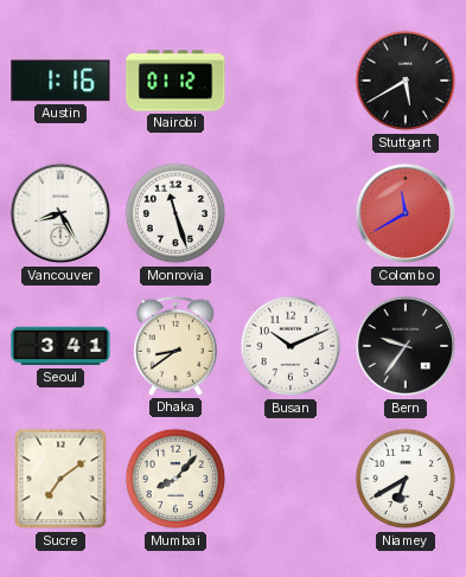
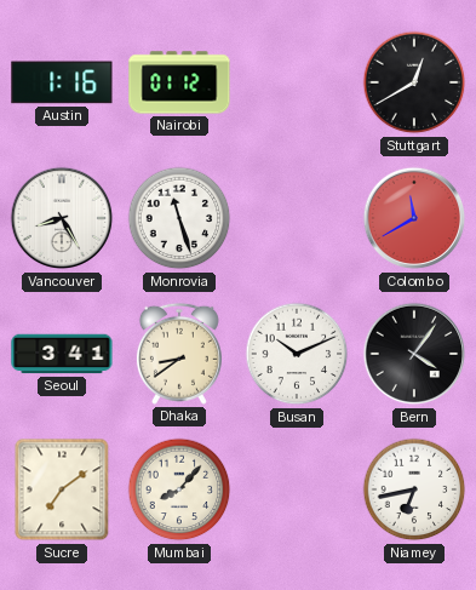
Stuttgart: 5:40 -> 12:40
Bern: 9:36 -> 4:06
Niamey: 6:40 -> 6:43
